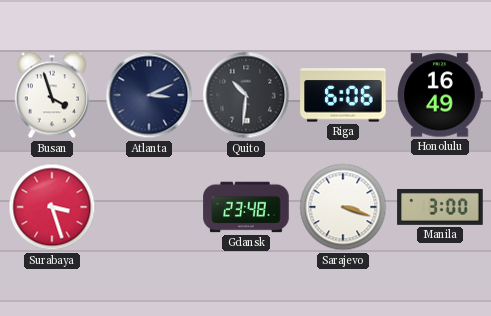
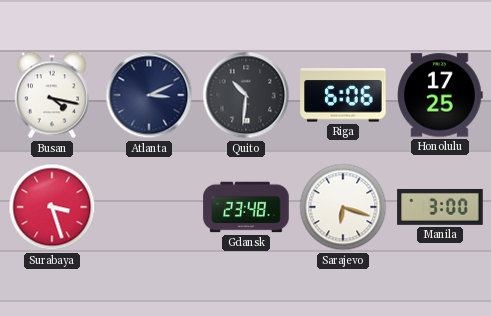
Busan: 3:57 -> 4:17
Honolulu: 16:49 -> 17:25
Sarajevo: 3:18 -> 6:18
